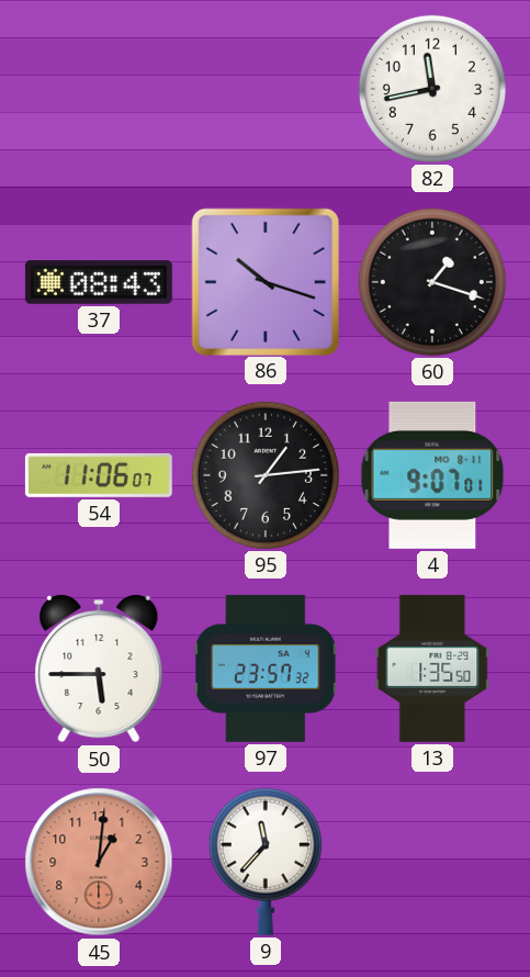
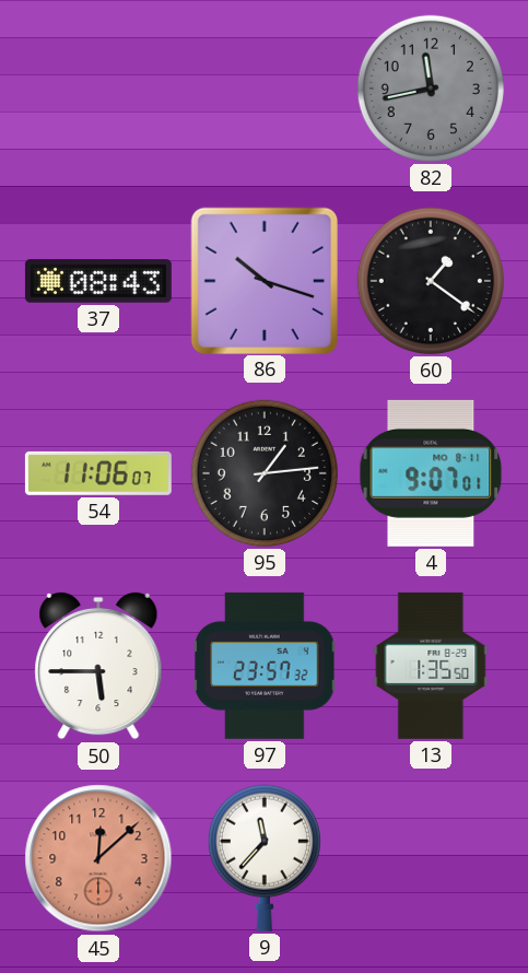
82 dial: white -> grey
60: 1:18 -> 1:21
45: 1:01 -> 12:08
